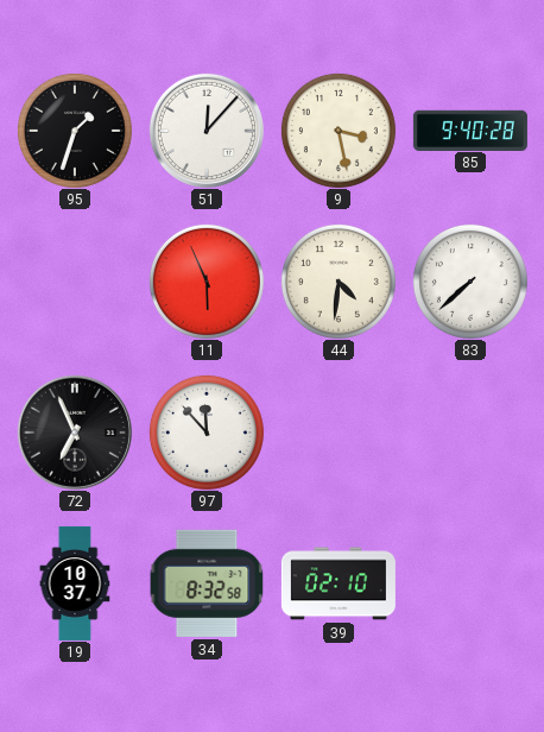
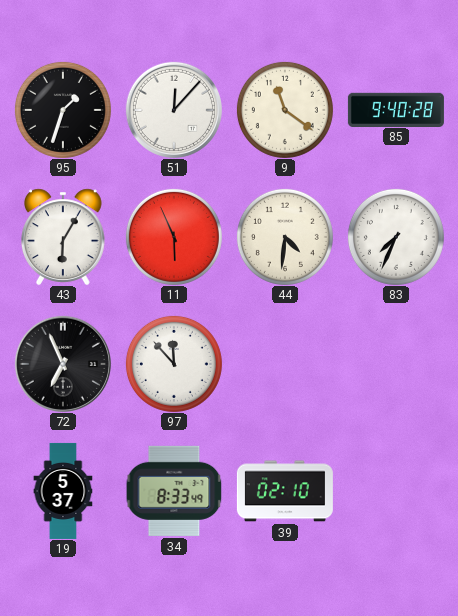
9: 3:28 -> 11:21
43: none -> 6:05
83: 7:38 -> 7:34
19: 10:37 -> 5:37
34: 8:32 -> 8:33
